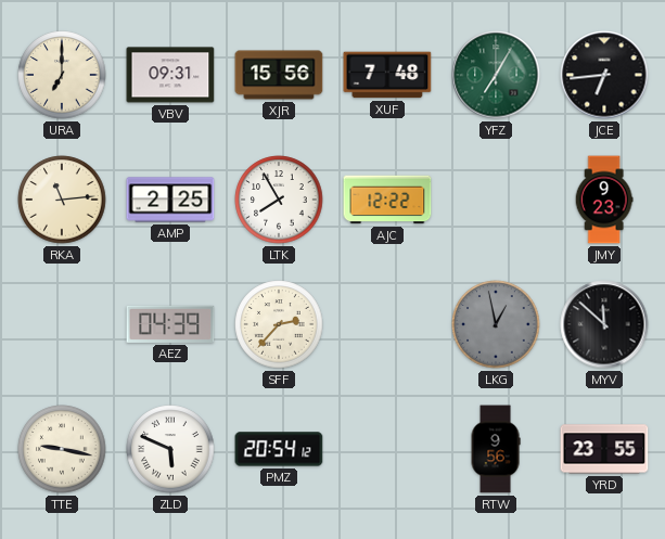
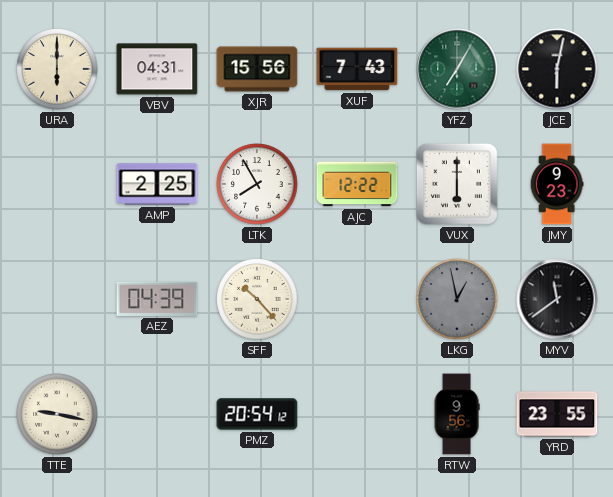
URA: 7:00 -> 6:00
VBV: 09:31 -> 04:31
XUF: 7:48 -> 7:43
JCE: 6:44 -> 6:02
RKA: 11:14 -> none
VUX: none -> 6:00
SFF: 2:37 -> 10:23
MYV: 11:52 -> 11:39
ZLD: 5:49 -> none
